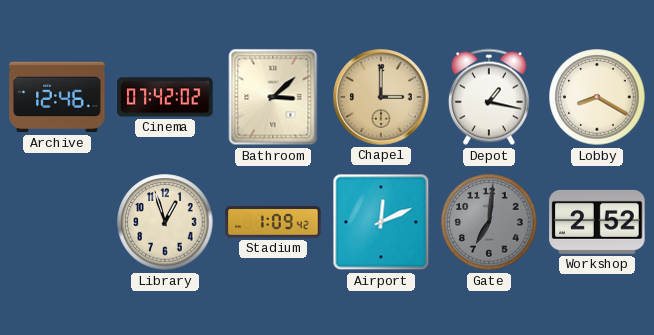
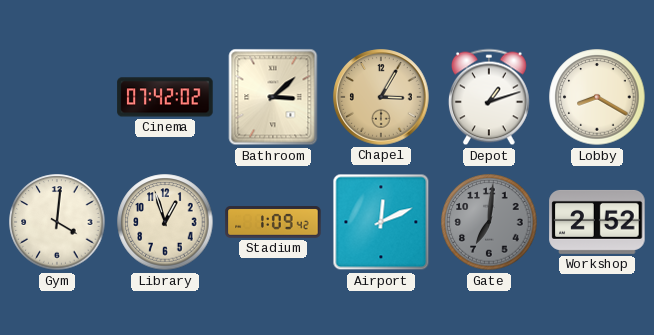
Archive: 12:46 -> none
Chapel: 3:00 -> 3:05
Depot: 1:17 -> 1:12
Gym: none -> 4:01
